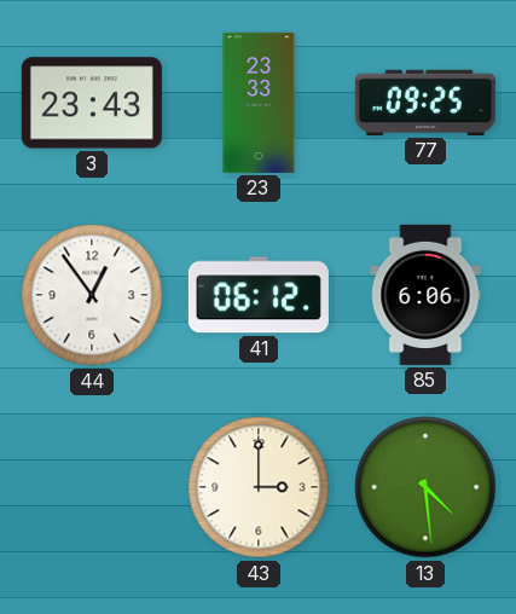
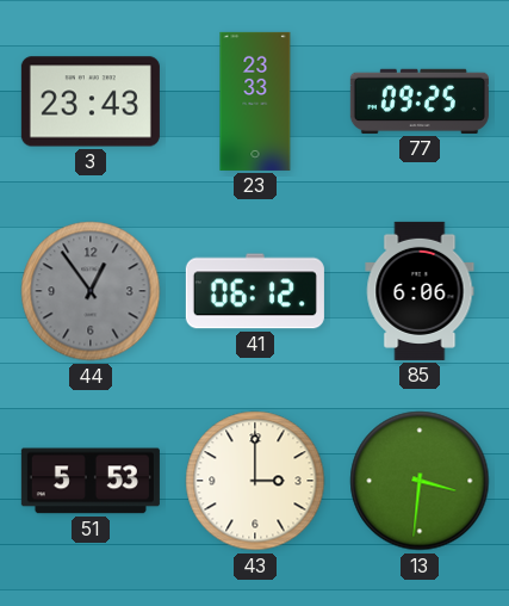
44 dial: white -> grey
51: none -> 5:53
13: 4:29 -> 3:31
